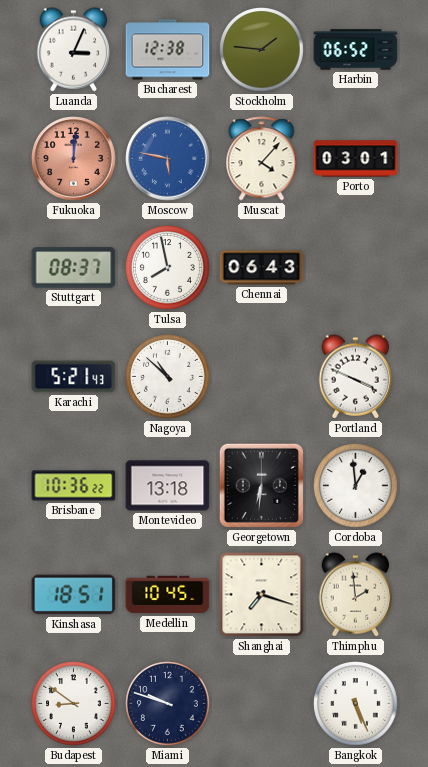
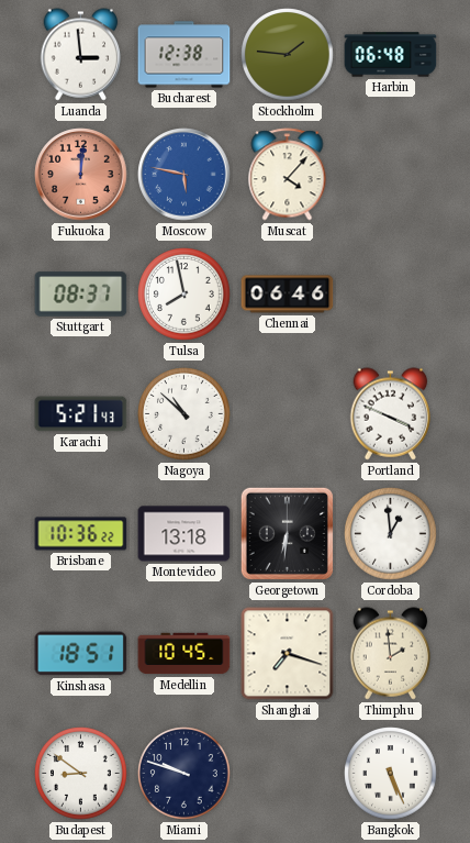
Luanda: 3:04 -> 2:59
Harbin: 06:52 -> 06:48
Porto: 03:01 -> none
Chennai: 06:43 -> 06:46
